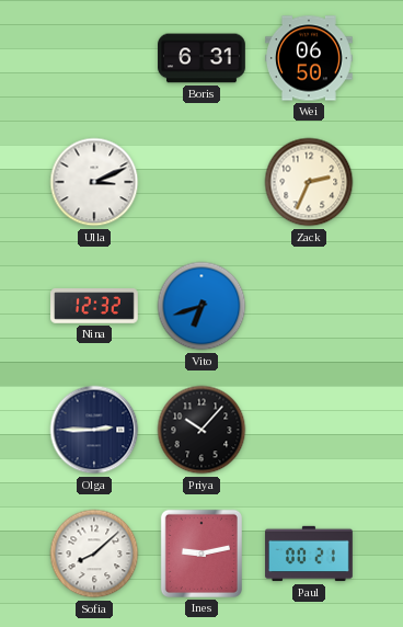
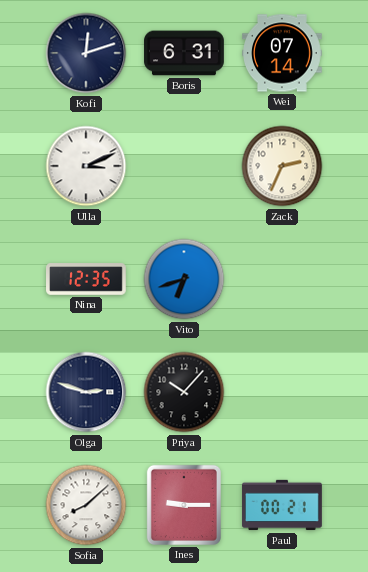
Kofi: none -> 12:12
Wei: 06:50 -> 07:14
Nina: 12:32 -> 12:35
Olga: 2:45 -> 2:48
Ines: 9:13 -> 9:15
